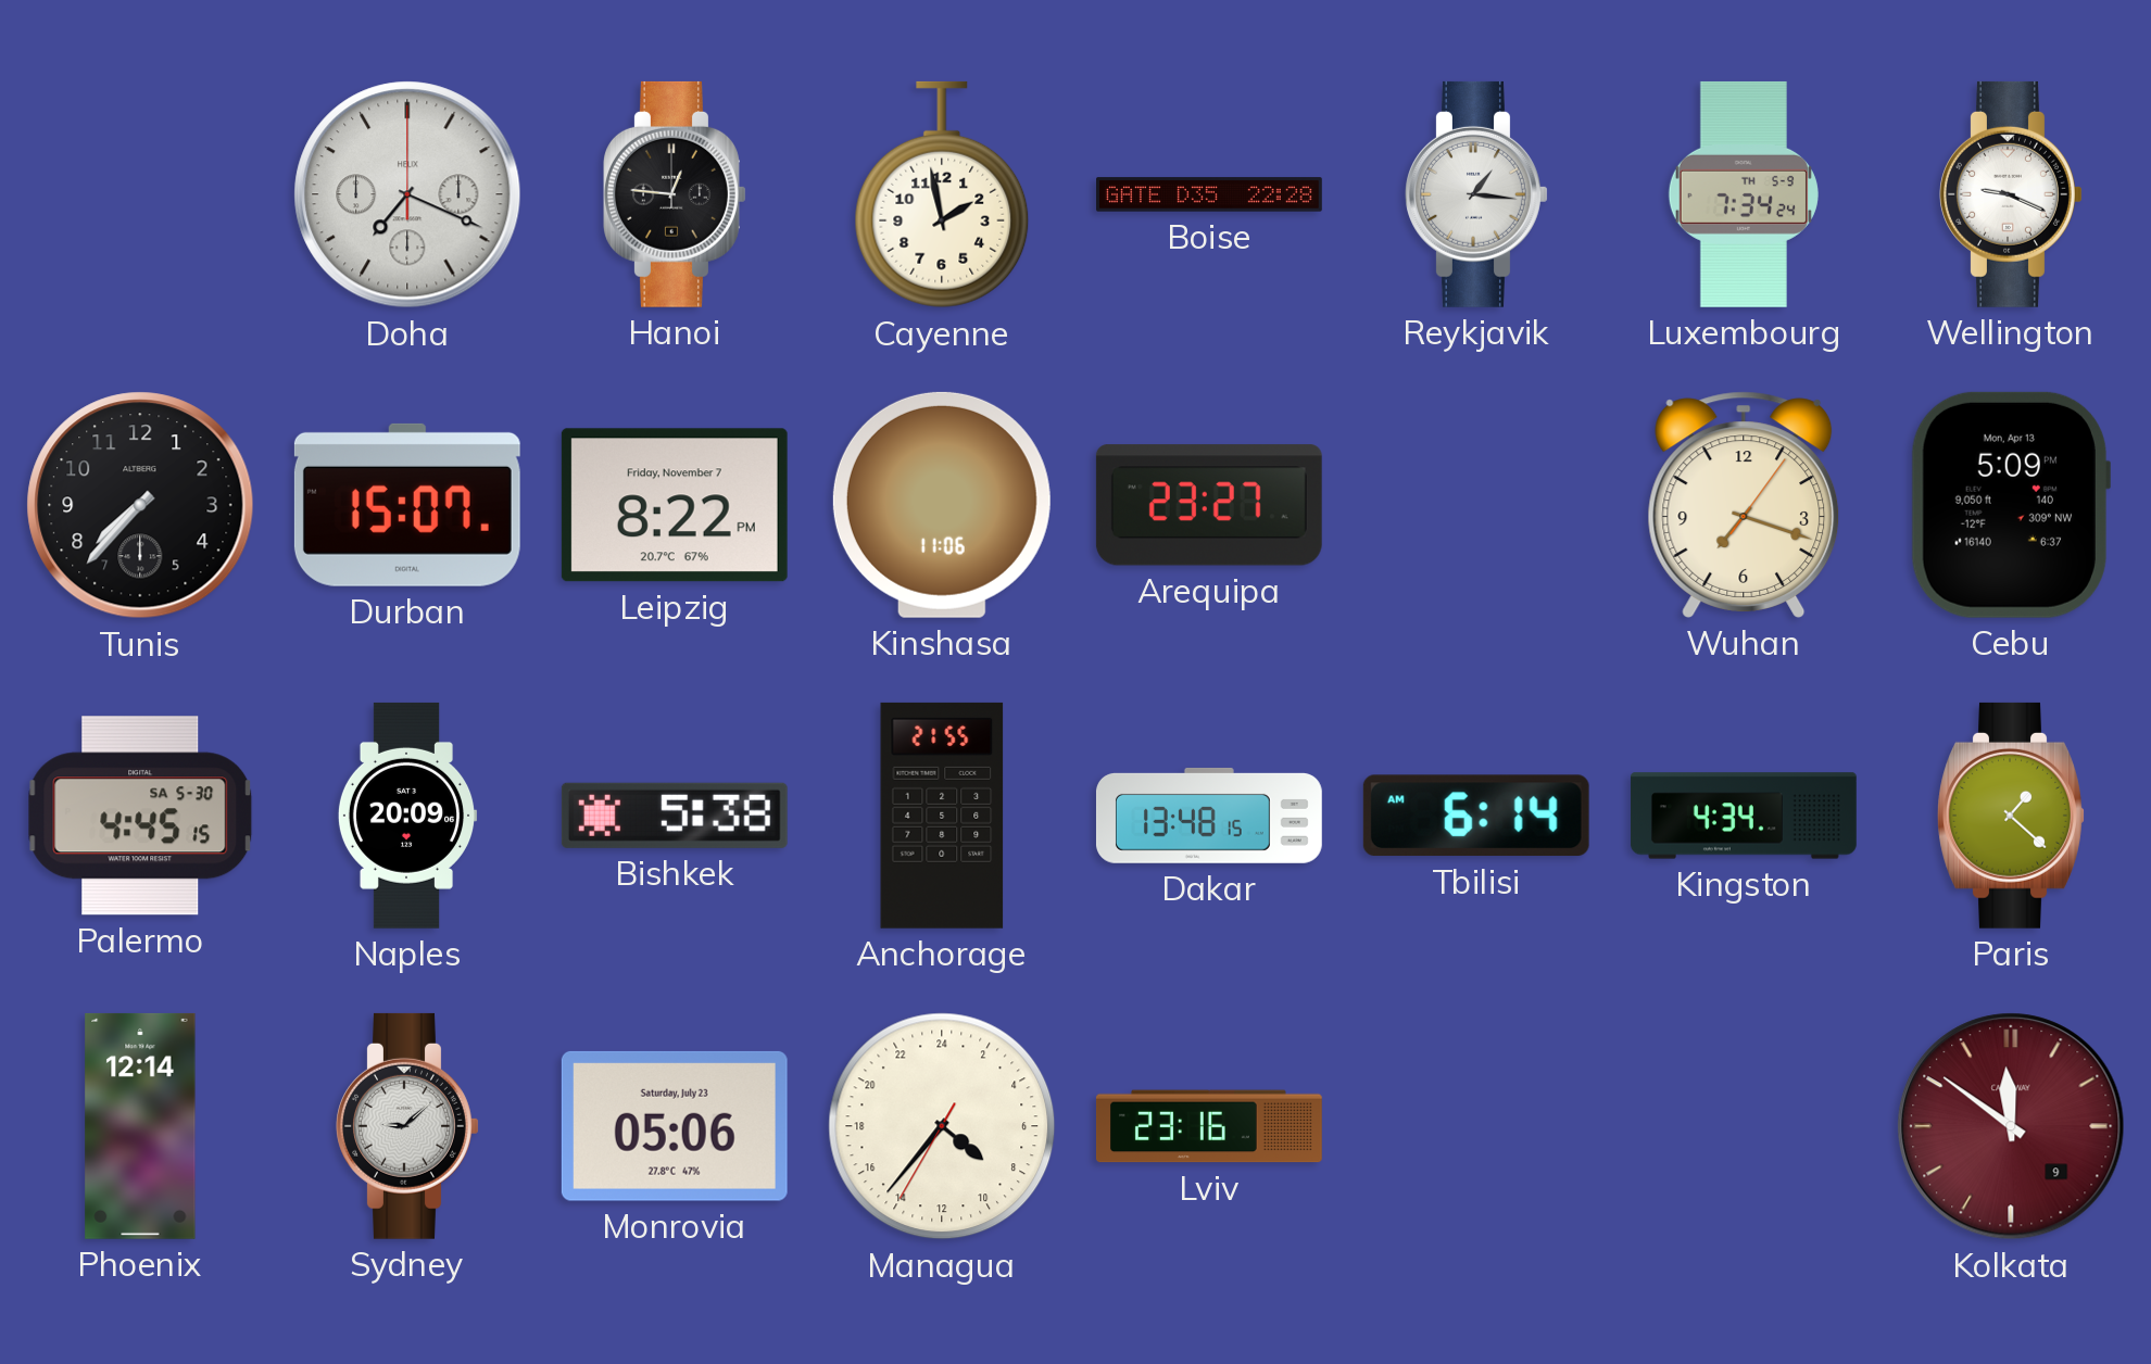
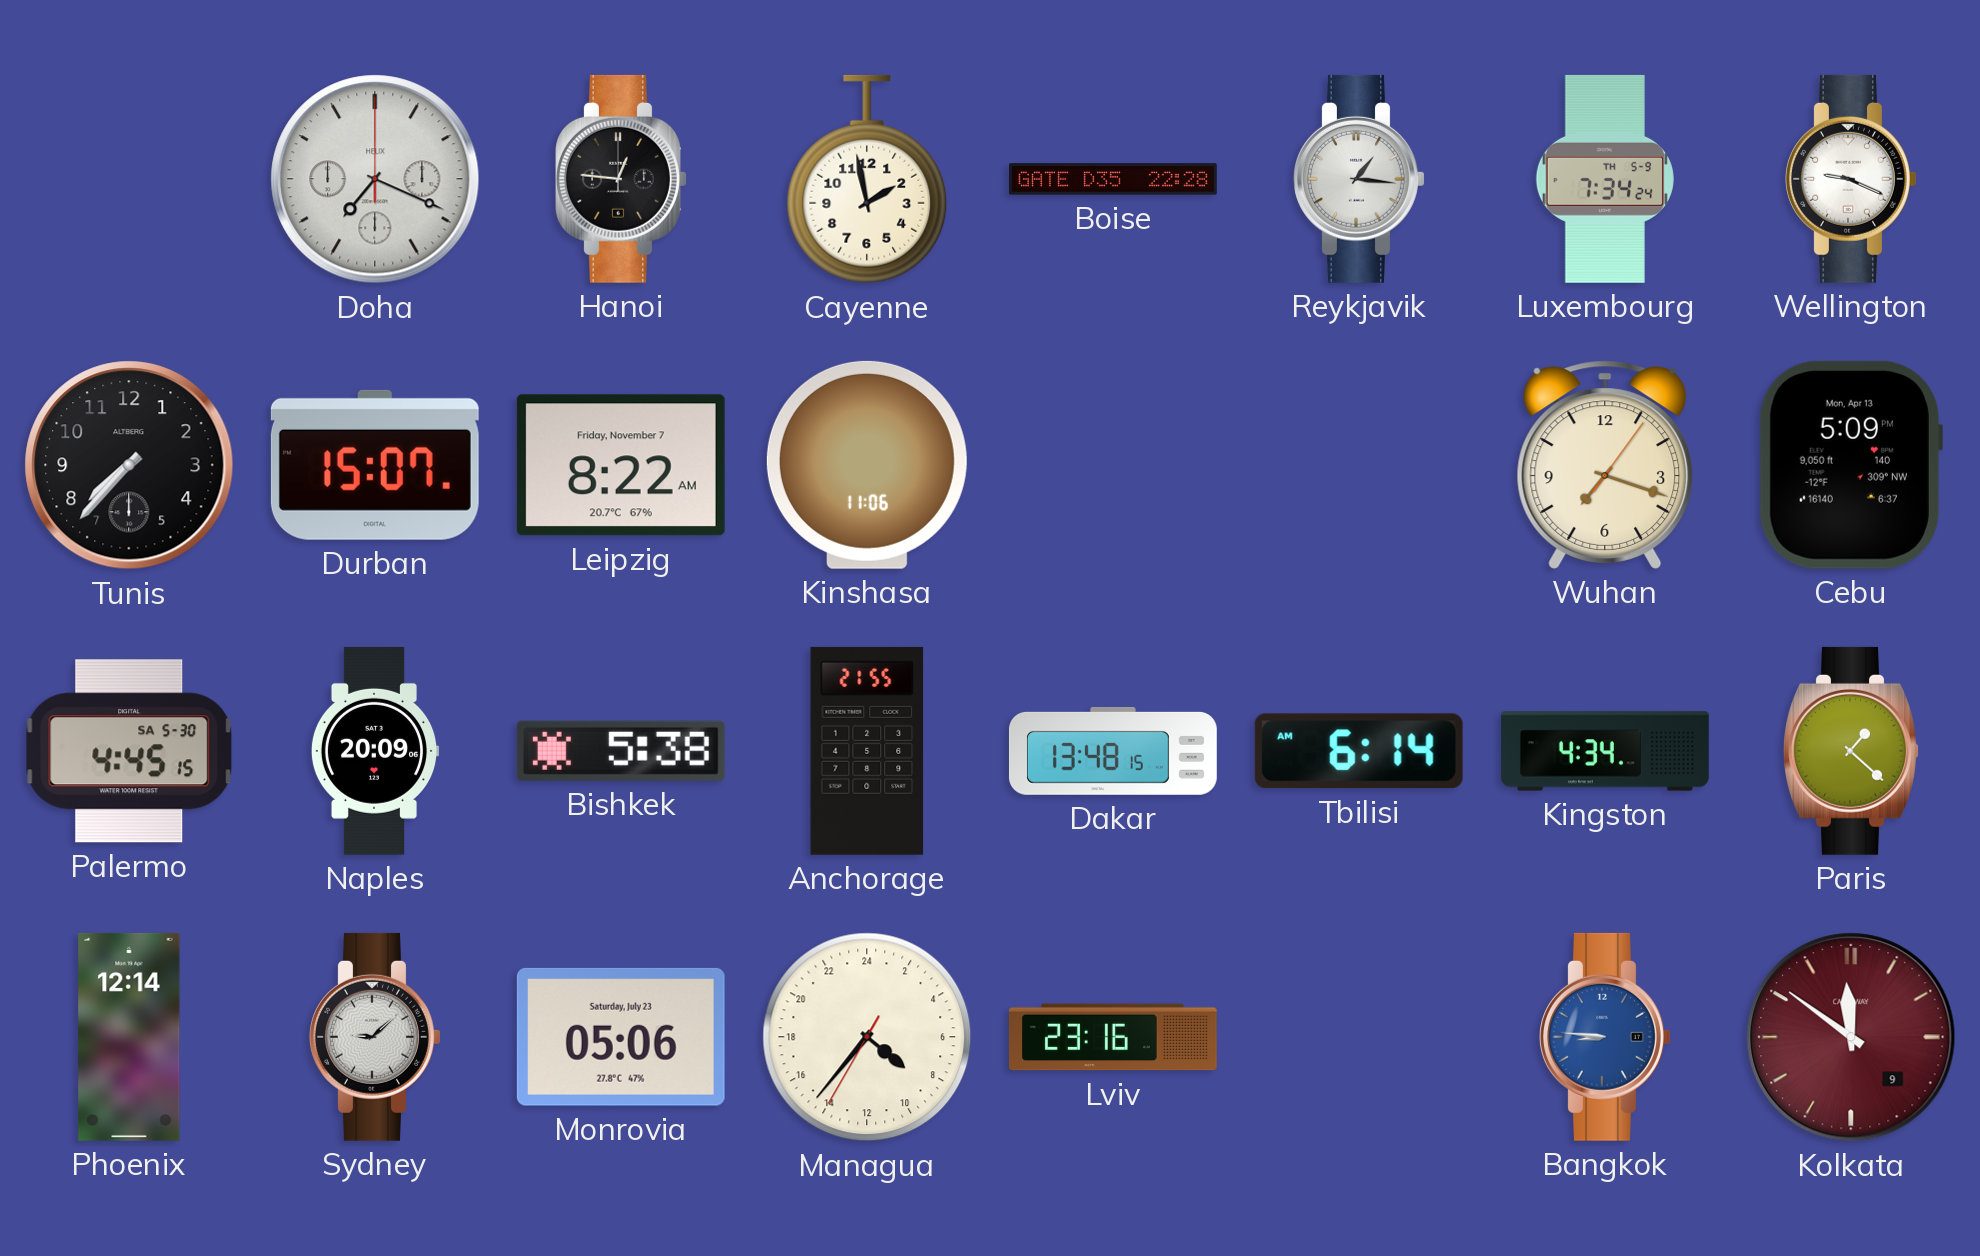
Leipzig: 8:22 PM -> 8:22 AM
Arequipa: 23:27 -> none
Bangkok: none -> 8:46
